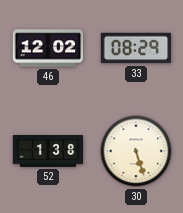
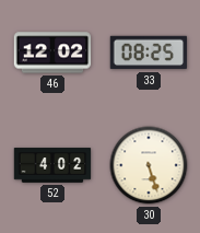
33: 08:29 -> 08:25
52: 1:38 -> 4:02
